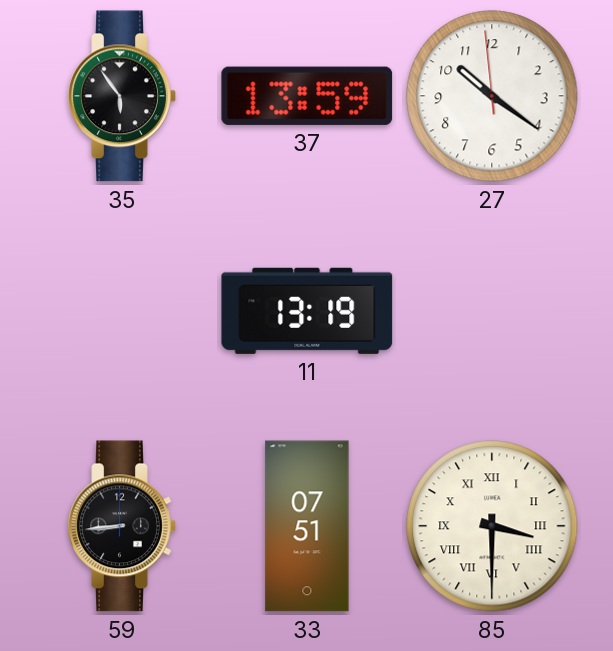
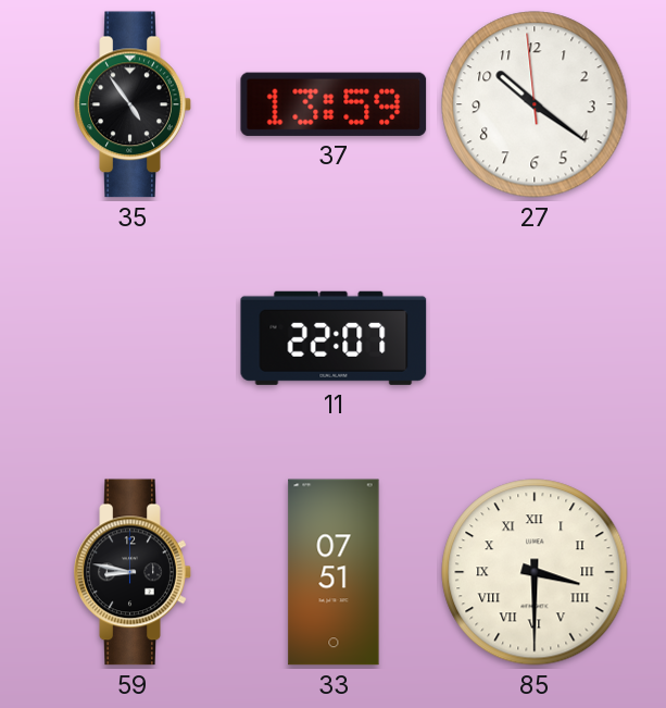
35: 5:54 -> 4:54
11: 13:19 -> 22:07
59: 8:44 -> 8:47
